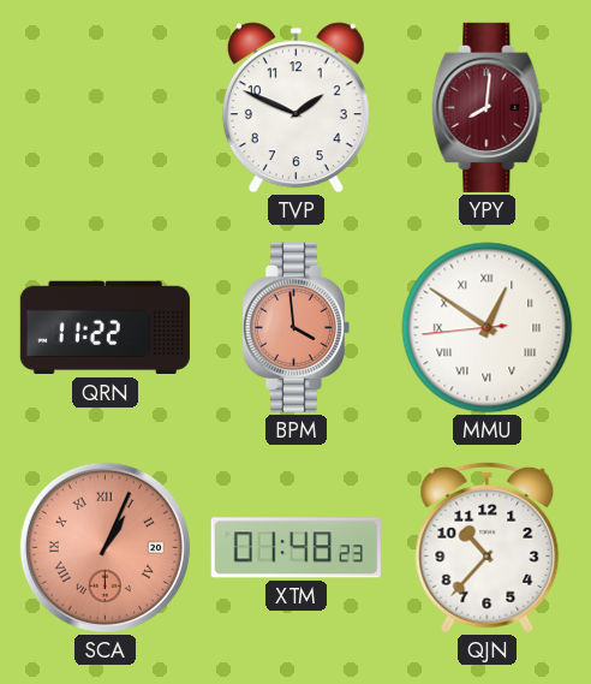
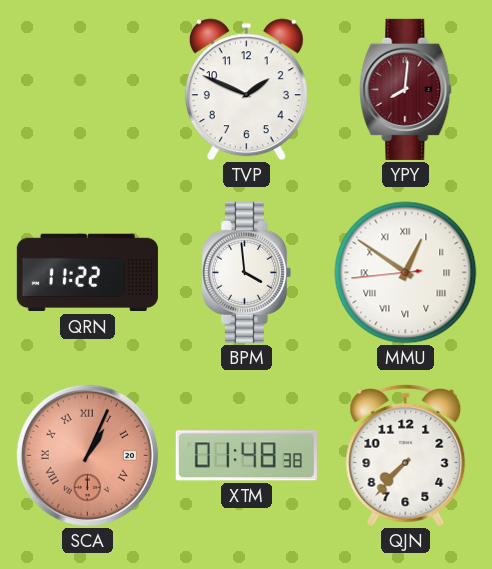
BPM dial: salmon -> white
XTM: 01:48:23 -> 01:48:38
QJN: 10:37 -> 7:37
